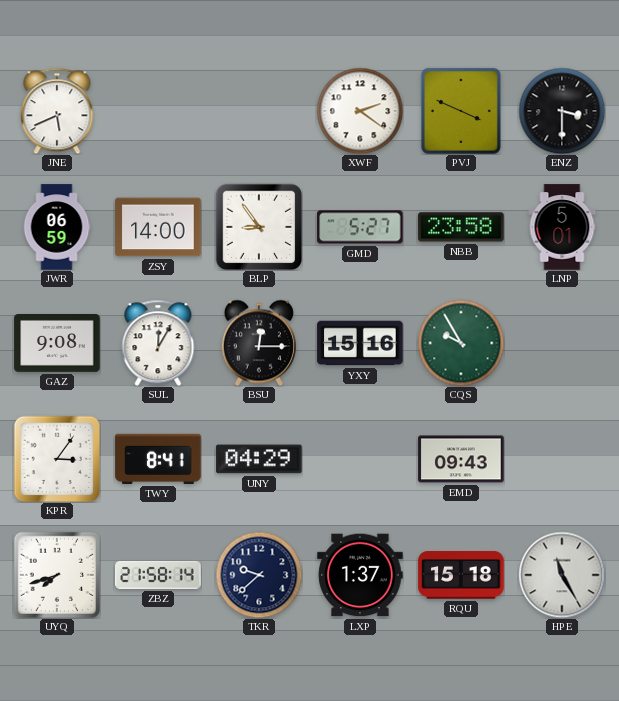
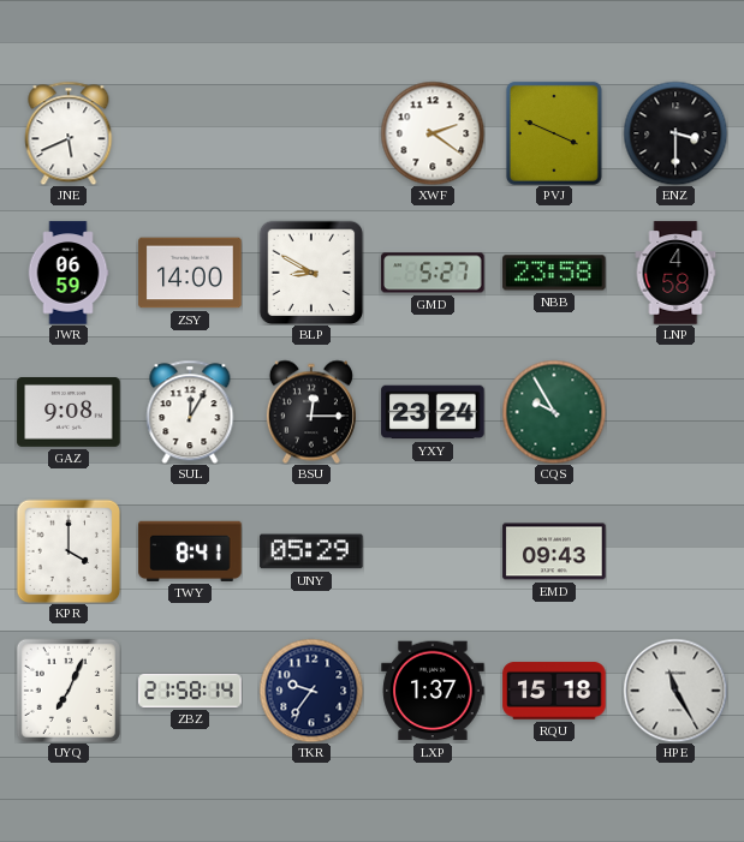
BLP: 8:54 -> 8:50
LNP: 5:01 -> 4:58
YXY: 15:16 -> 23:24
KPR: 3:06 -> 4:00
UNY: 04:29 -> 05:29
UYQ: 7:42 -> 7:04
TKR: 9:38 -> 9:36
